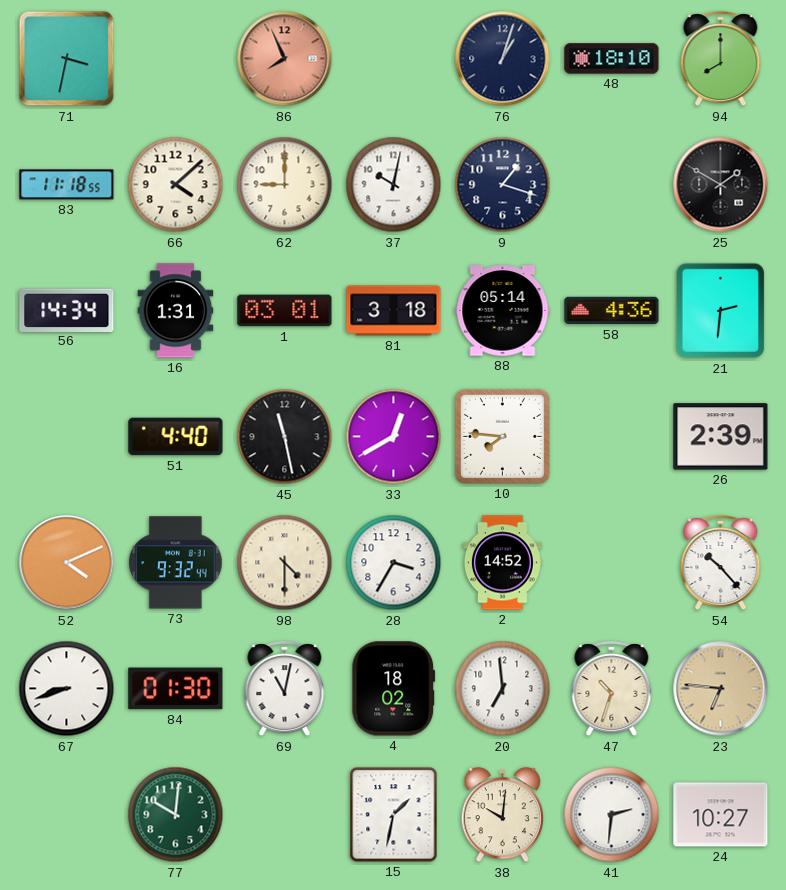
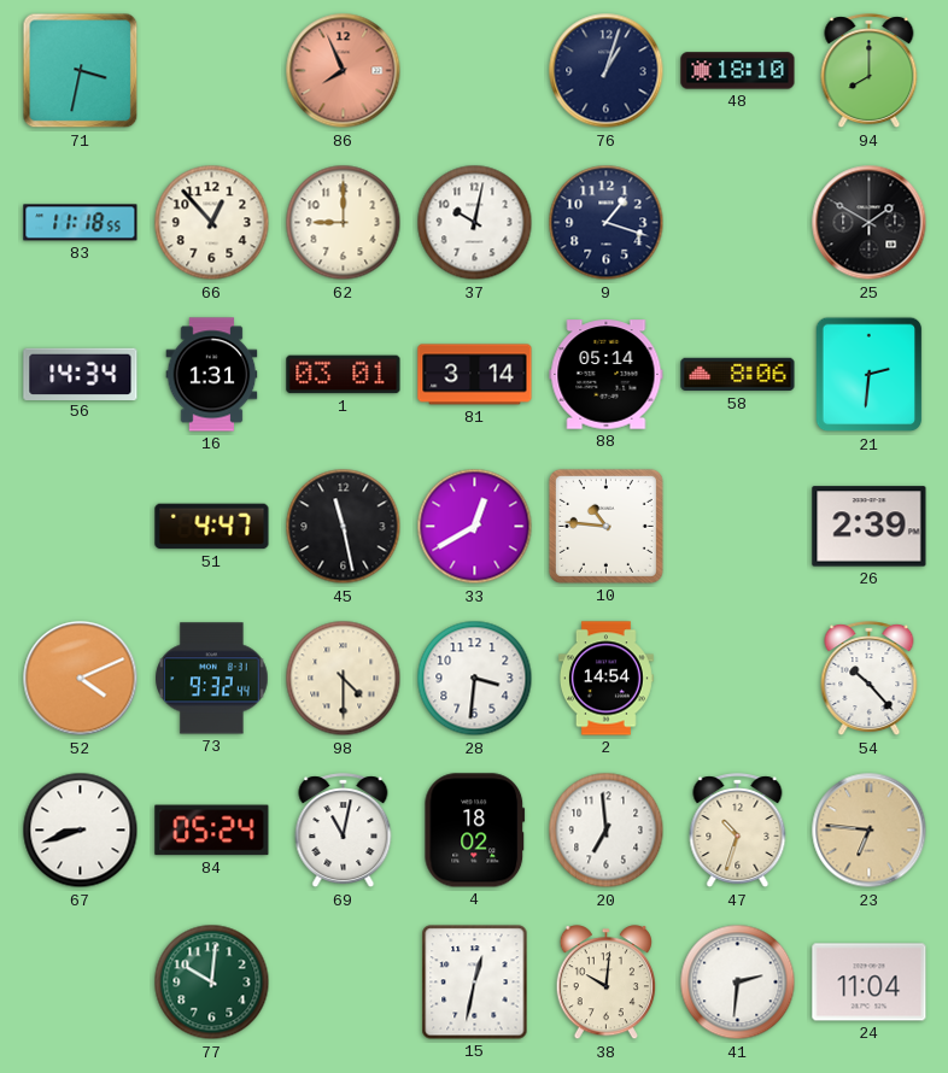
66: 4:08 -> 12:53
81: 3:18 -> 3:14
58: 4:36 -> 8:06
51: 4:40 -> 4:47
10: 7:46 -> 10:46
28: 3:35 -> 3:31
2: 14:52 -> 14:54
84: 01:30 -> 05:24
15: 1:32 -> 12:32
24: 10:27 -> 11:04
